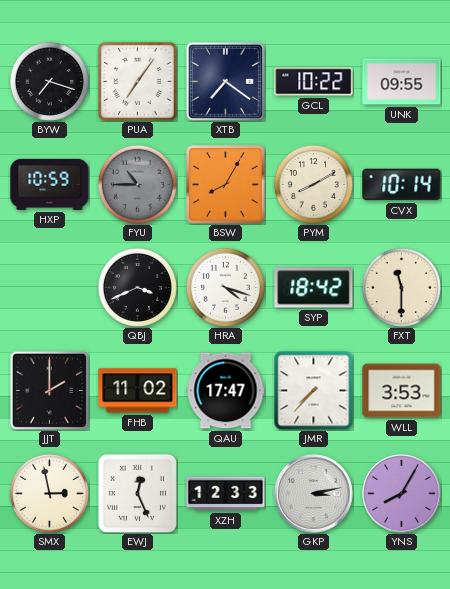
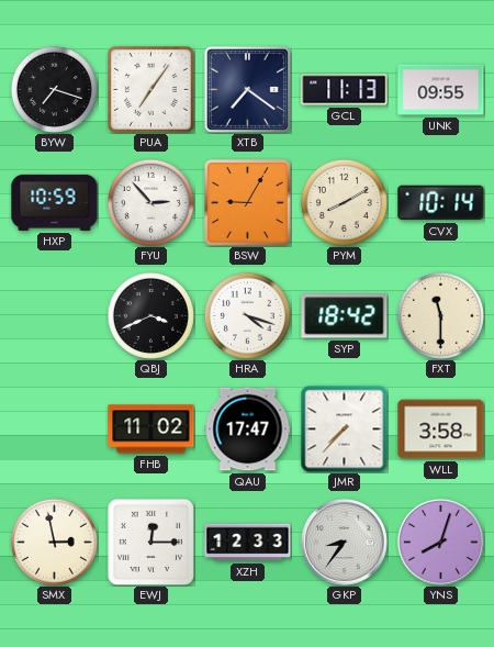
GCL: 10:22 -> 11:13
FYU: 10:45 -> 2:53
FYU dial: grey -> white
BSW: 8:05 -> 9:05
JJT: 2:00 -> none
WLL: 3:53 -> 3:58
EWJ: 12:26 -> 12:15
GKP: 3:13 -> 8:36
YNS: 8:05 -> 8:03
